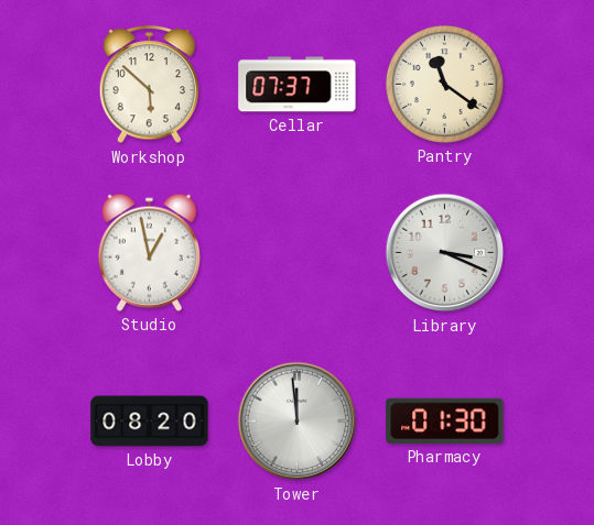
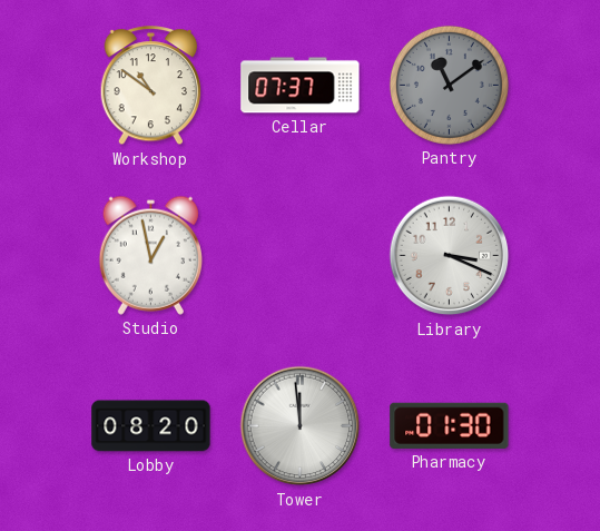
Workshop: 5:52 -> 10:51
Pantry: 11:21 -> 11:09
Pantry dial: cream -> grey
